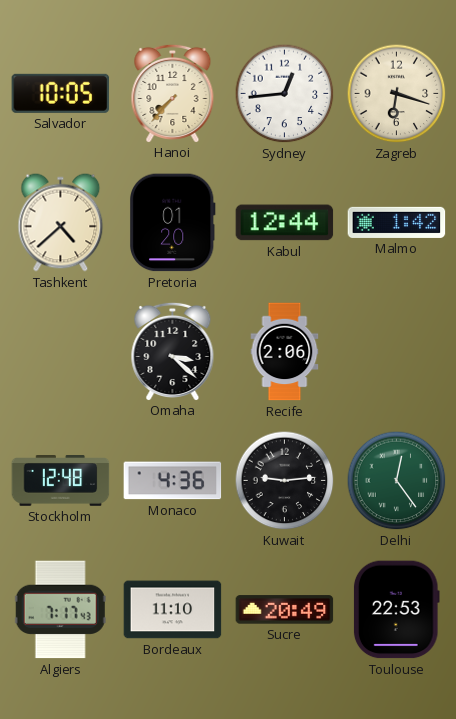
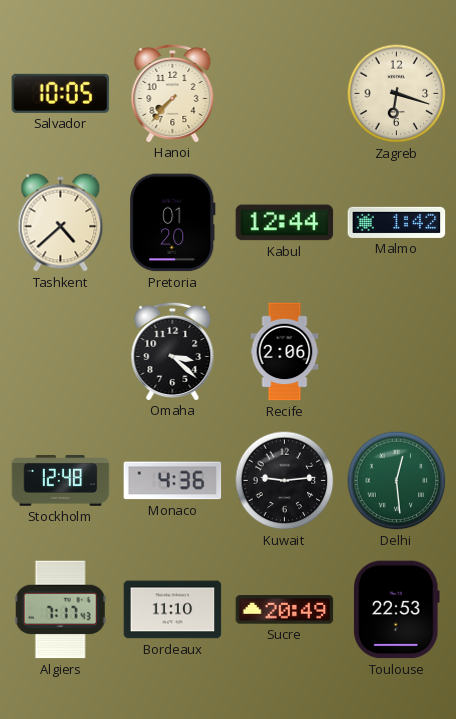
Sydney: 12:44 -> none
Delhi: 12:24 -> 12:29
